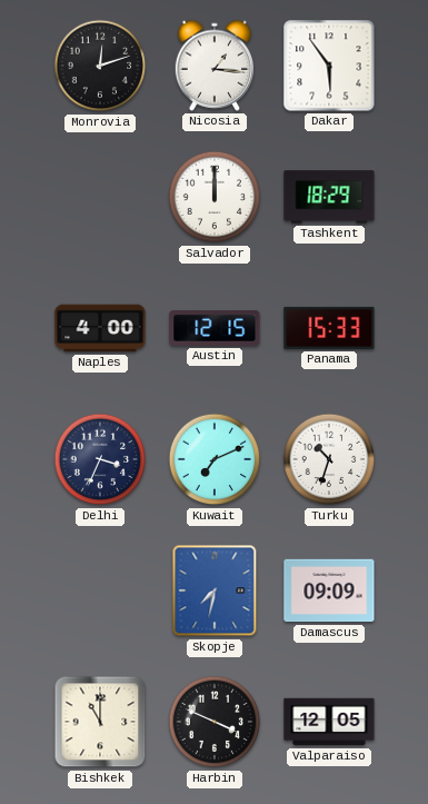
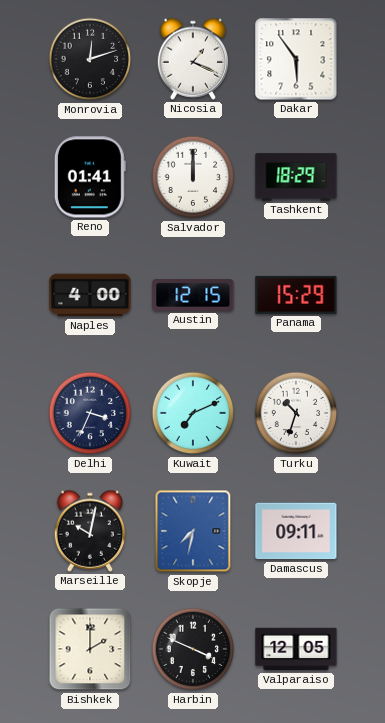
Nicosia: 1:16 -> 1:19
Reno: none -> 01:41
Panama: 15:33 -> 15:29
Marseille: none -> 10:02
Damascus: 09:09 -> 09:11
Bishkek: 11:00 -> 2:00
